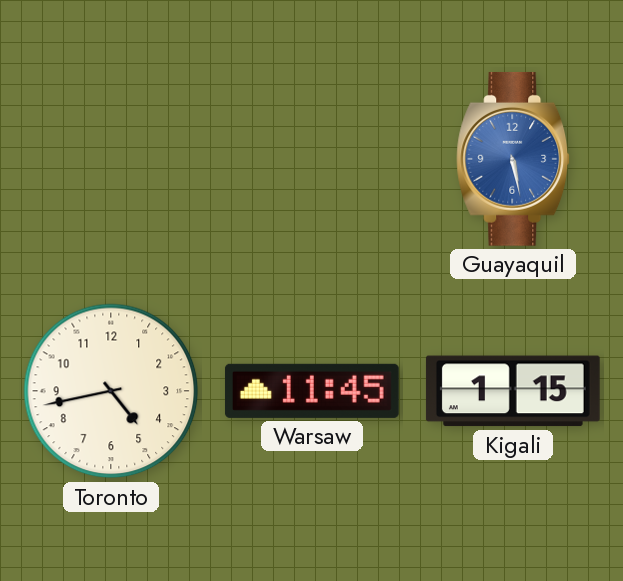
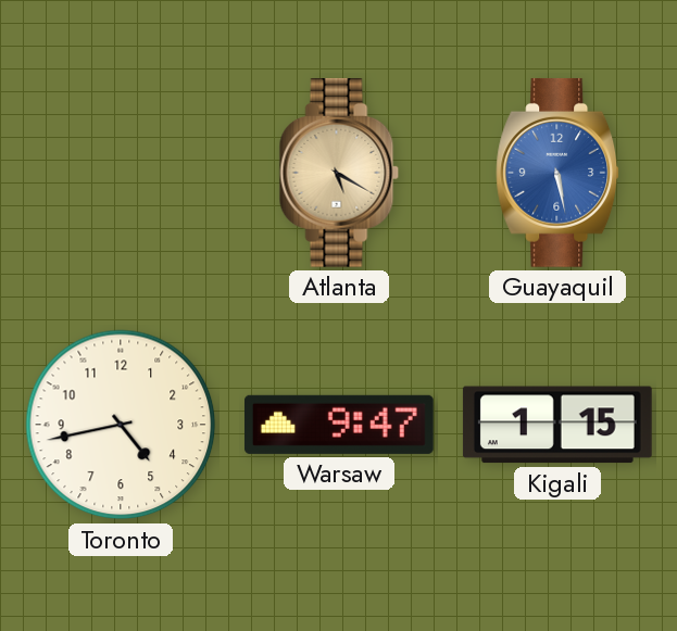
Atlanta: none -> 5:20
Warsaw: 11:45 -> 9:47
